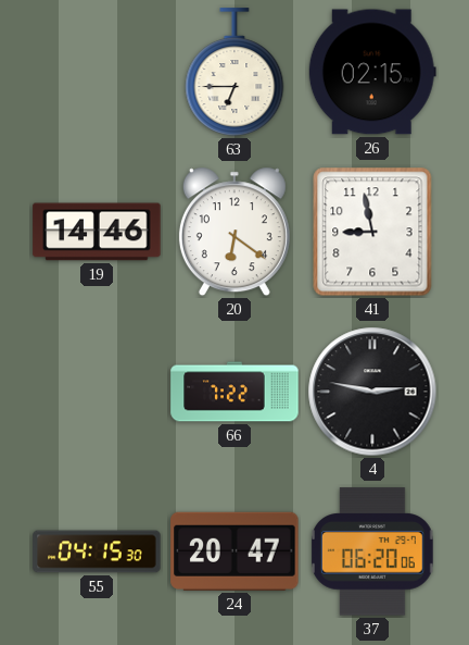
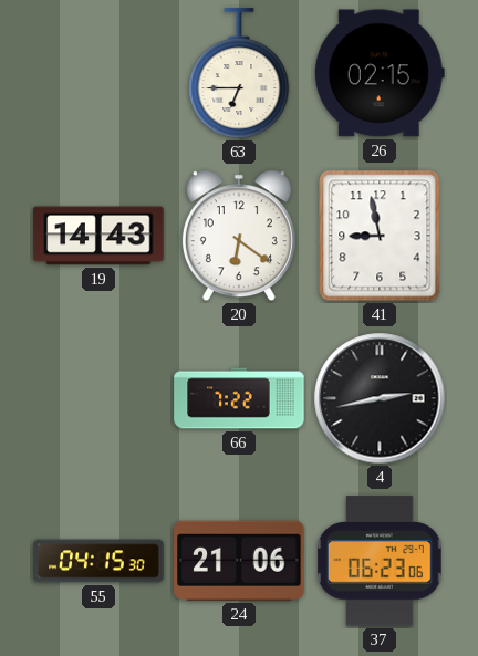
19: 14:46 -> 14:43
4: 2:47 -> 2:43
24: 20:47 -> 21:06
37: 06:20 -> 06:23
